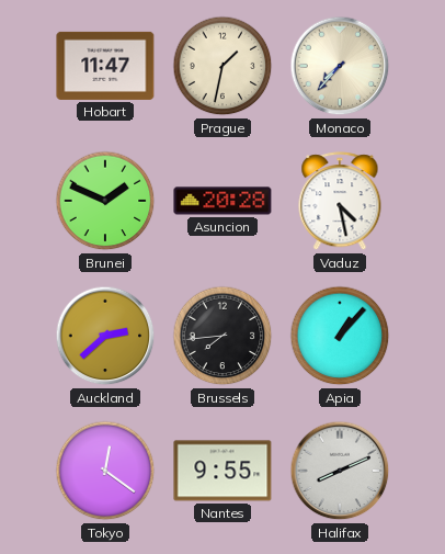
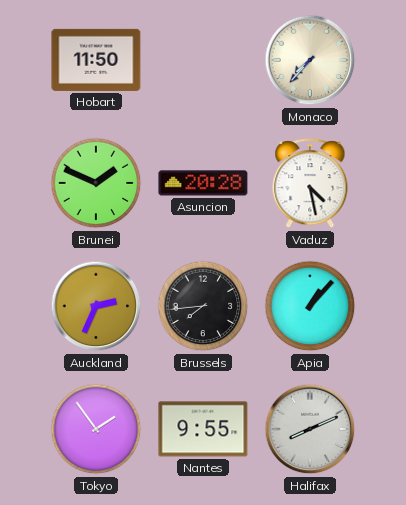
Hobart: 11:47 -> 11:50
Prague: 1:32 -> none
Auckland: 2:38 -> 2:34
Tokyo: 12:21 -> 1:54
